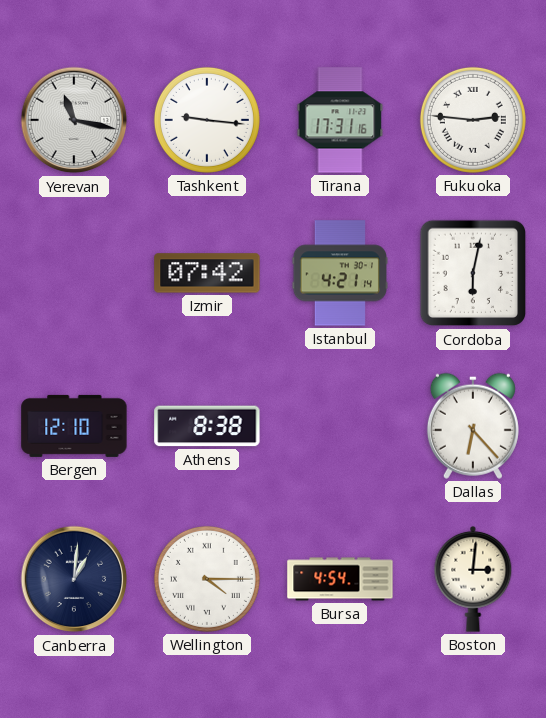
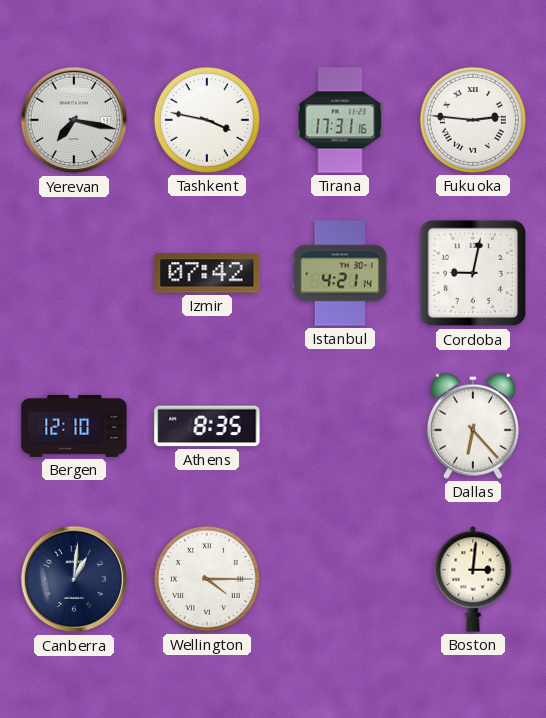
Yerevan: 11:17 -> 7:17
Tashkent: 9:16 -> 3:47
Cordoba: 6:02 -> 9:02
Athens: 8:38 -> 8:35
Bursa: 4:54 -> none
